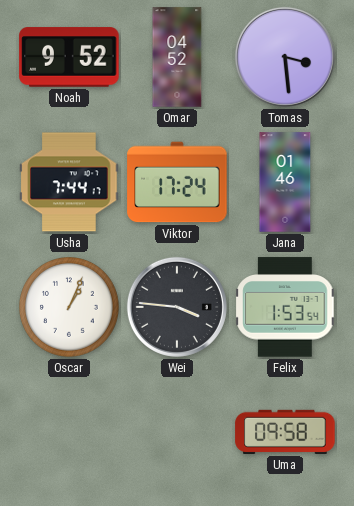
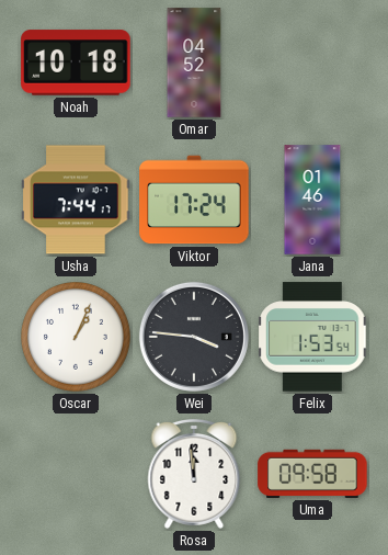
Noah: 9:52 -> 10:18
Tomas: 3:29 -> none
Rosa: none -> 11:59
